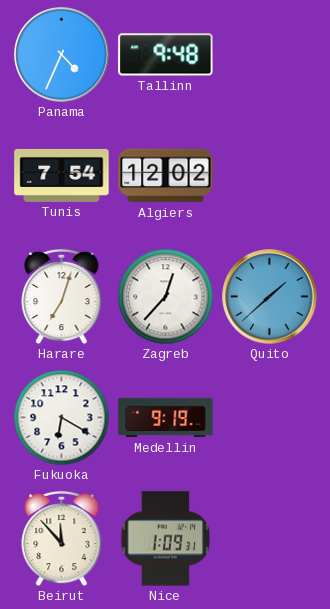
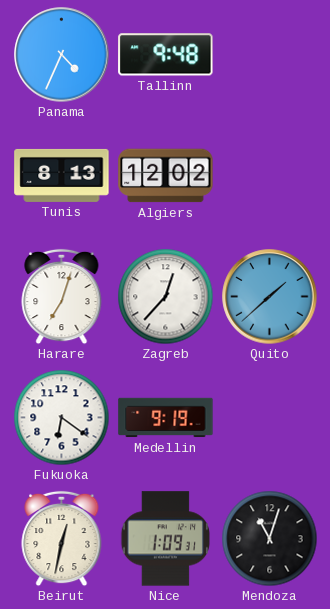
Tunis: 7:54 -> 8:13
Fukuoka: 6:20 -> 6:21
Beirut: 11:53 -> 12:32
Mendoza: none -> 11:03
